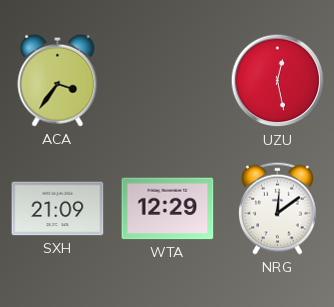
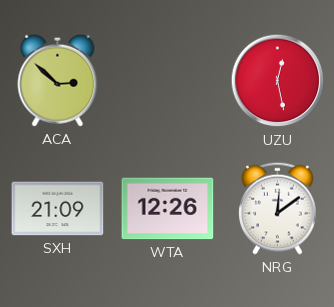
ACA: 3:36 -> 2:52
WTA: 12:29 -> 12:26
